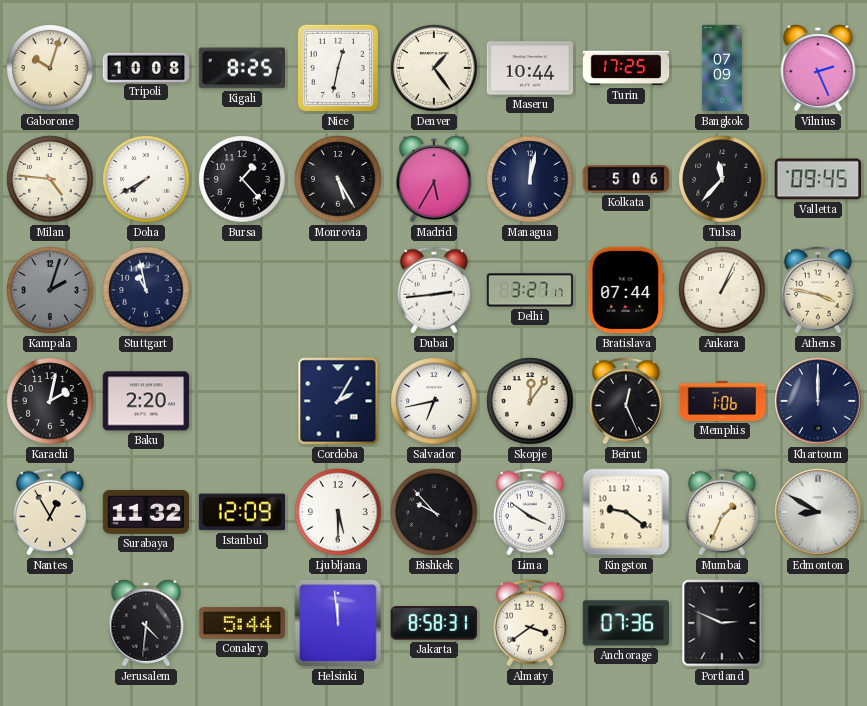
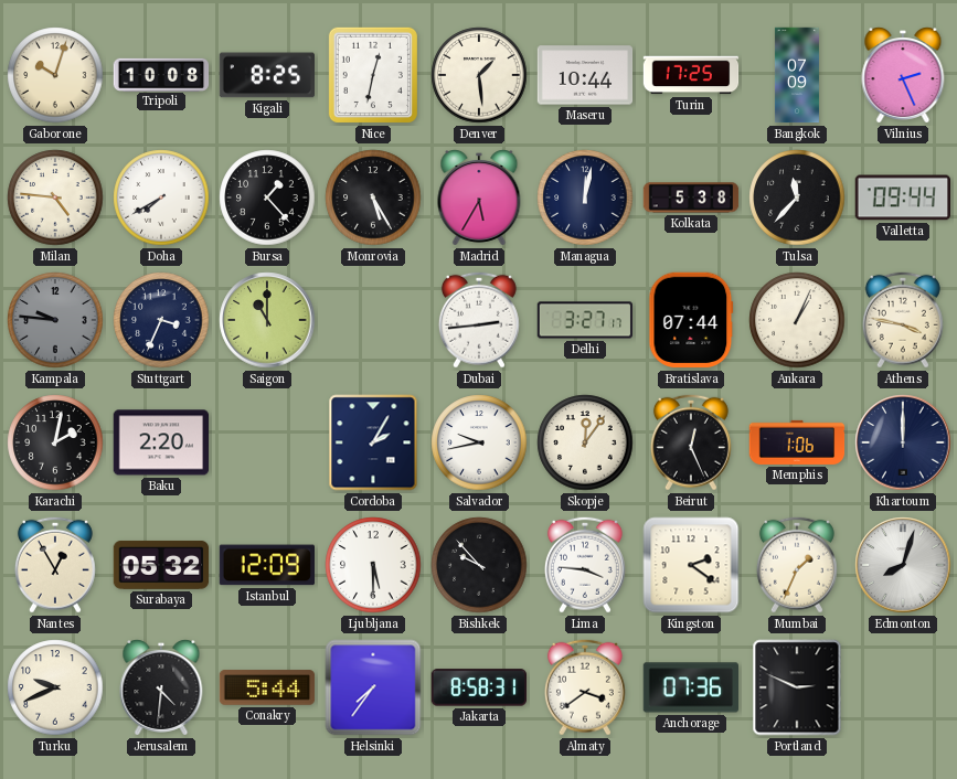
Denver: 1:24 -> 1:29
Kolkata: 5:06 -> 5:38
Valletta: 09:45 -> 09:44
Kampala: 2:03 -> 9:46
Stuttgart: 10:58 -> 3:34
Saigon: none -> 11:00
Salvador: 6:43 -> 9:43
Surabaya: 11:32 -> 05:32
Lima: 3:51 -> 3:46
Kingston: 9:21 -> 2:21
Edmonton: 8:50 -> 8:03
Turku: none -> 9:41
Helsinki: 11:59 -> 7:36
